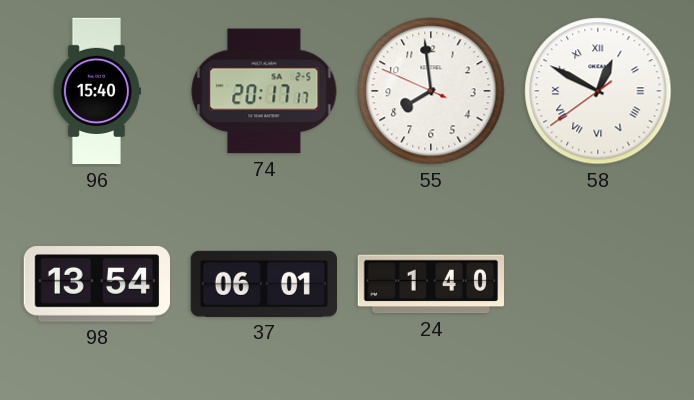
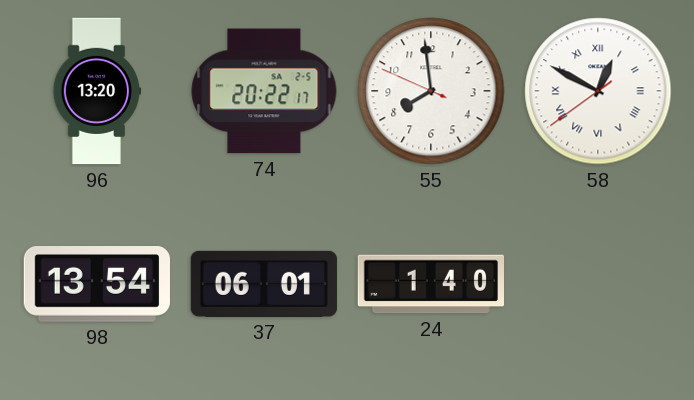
96: 15:40 -> 13:20
74: 20:17 -> 20:22
